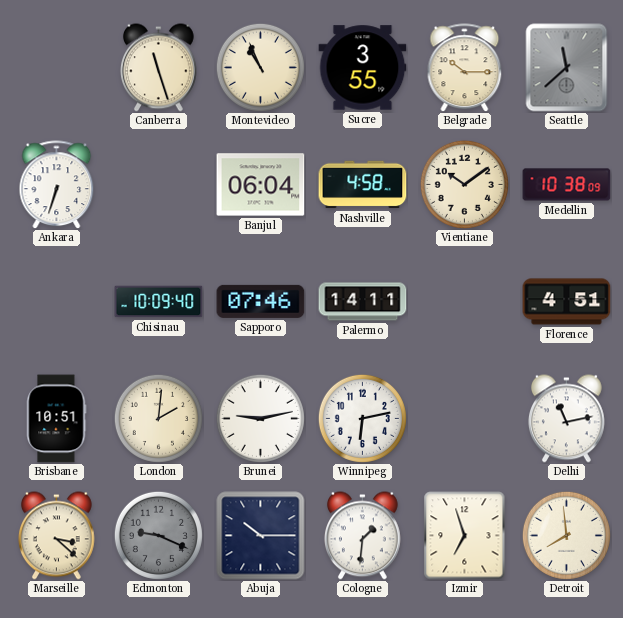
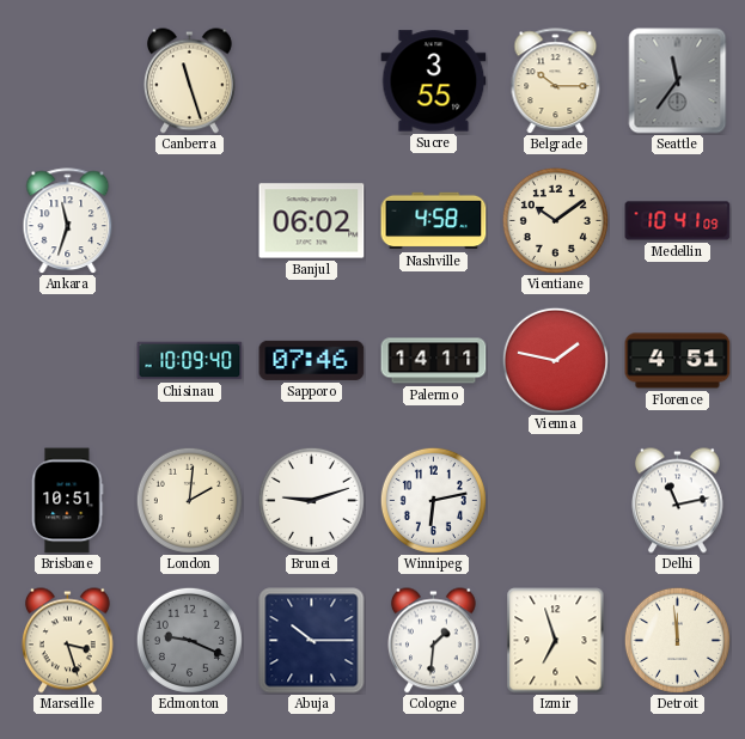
Montevideo: 10:56 -> none
Seattle: 11:38 -> 11:36
Ankara: 6:33 -> 11:33
Banjul: 06:04 -> 06:02
Medellin: 10:38 -> 10:41
Vienna: none -> 1:47
Brunei: 9:13 -> 9:12
Marseille: 3:22 -> 3:27
Detroit: 7:59 -> 11:59
